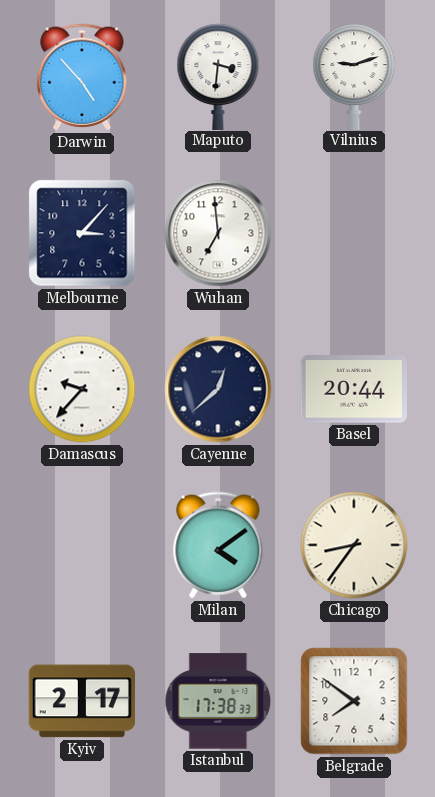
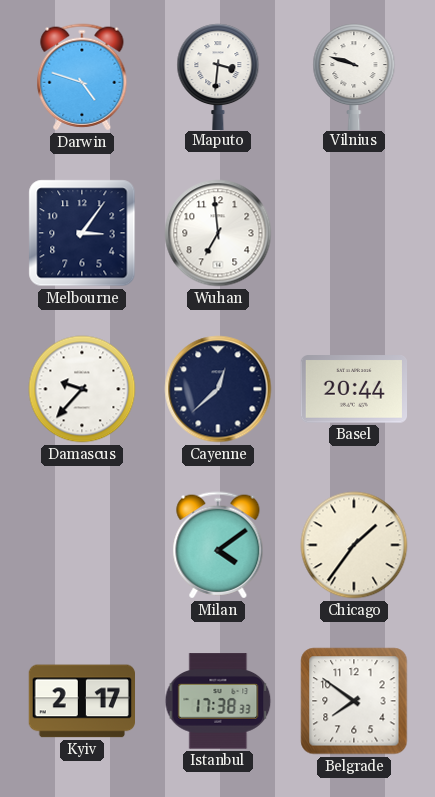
Darwin: 4:53 -> 4:48
Vilnius: 9:12 -> 9:48
Melbourne: 3:07 -> 3:06
Chicago: 8:36 -> 1:36
